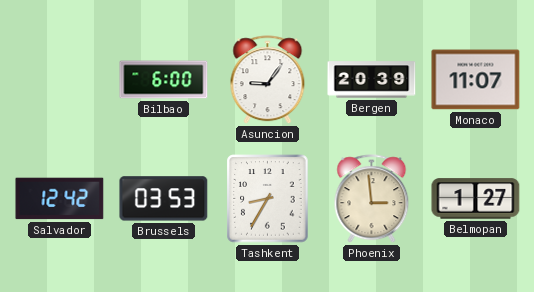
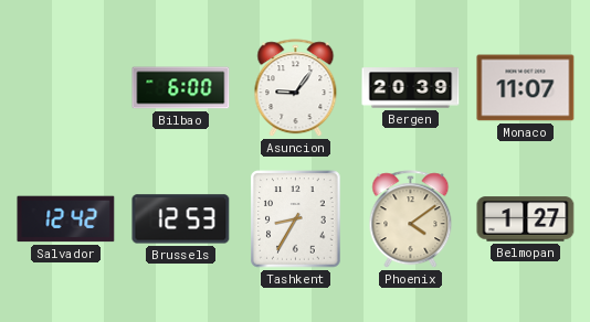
Brussels: 03:53 -> 12:53
Phoenix: 2:59 -> 4:09
